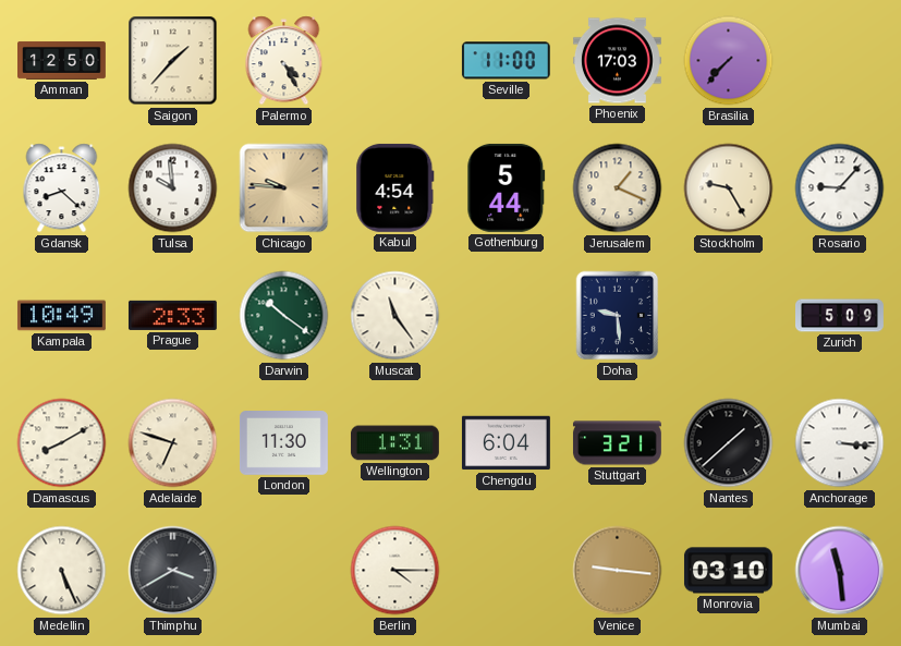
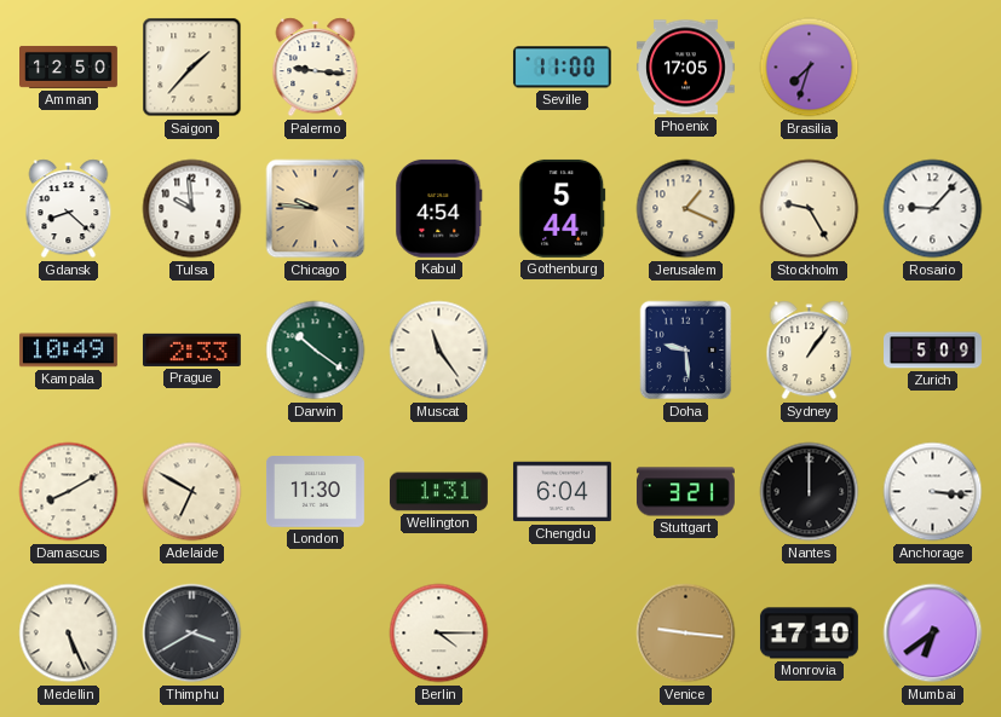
Palermo: 4:25 -> 9:16
Phoenix: 17:03 -> 17:05
Brasilia: 7:37 -> 7:33
Sydney: none -> 1:06
Adelaide: 6:48 -> 6:50
Nantes: 1:38 -> 12:00
Monrovia: 03:10 -> 17:10
Mumbai: 11:29 -> 6:39
